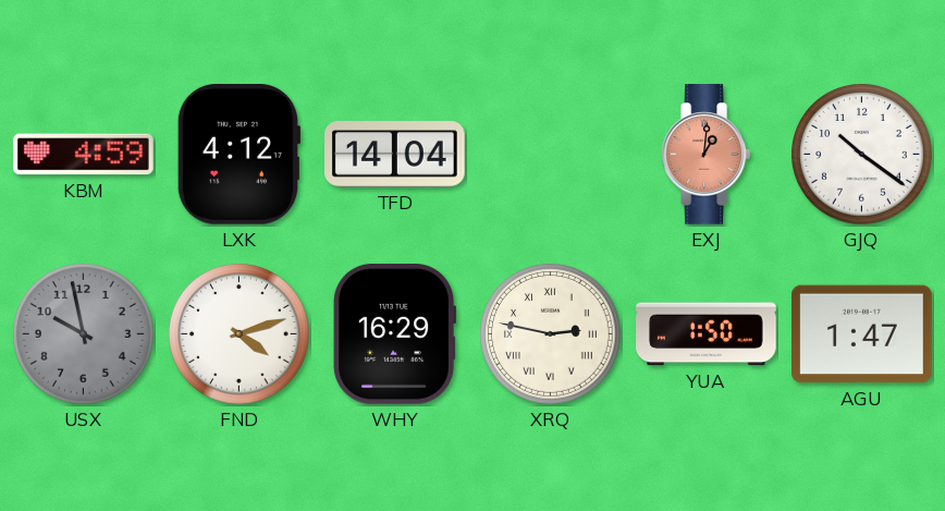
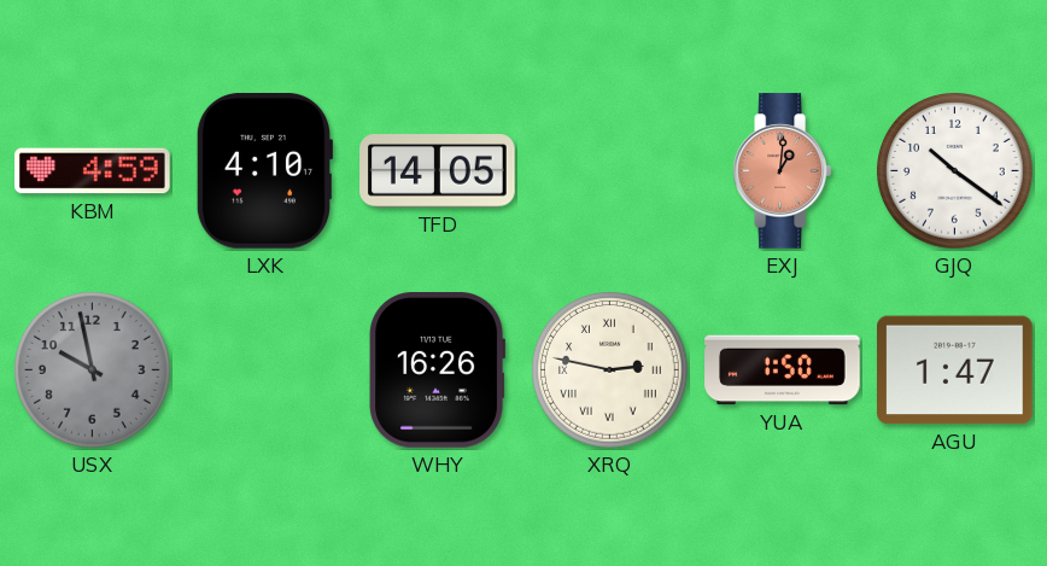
LXK: 4:12 -> 4:10
TFD: 14:04 -> 14:05
FND: 4:12 -> none
WHY: 16:29 -> 16:26
